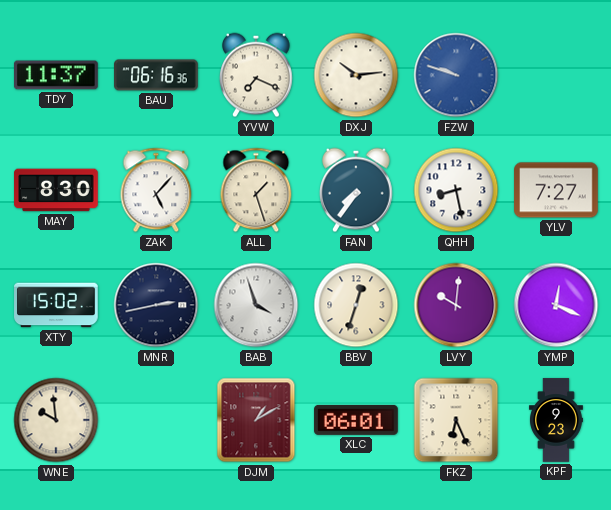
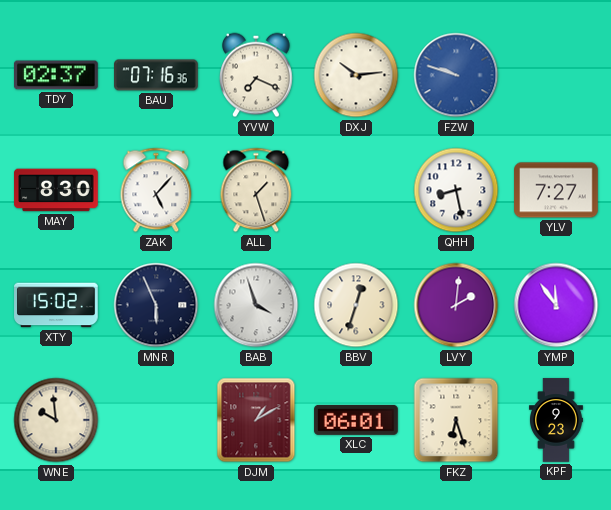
TDY: 11:37 -> 02:37
BAU: 06:16 -> 07:16
FAN: 7:36 -> none
MNR: 2:43 -> 5:56
LVY: 10:01 -> 2:01
YMP: 12:19 -> 11:54
FKZ: 6:26 -> 6:27
